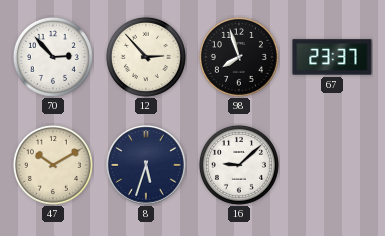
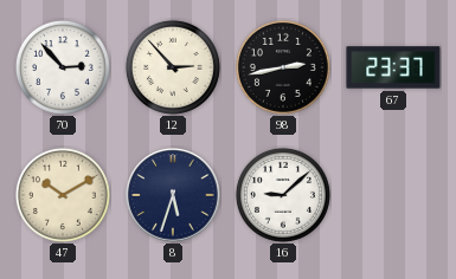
98: 7:57 -> 2:43
